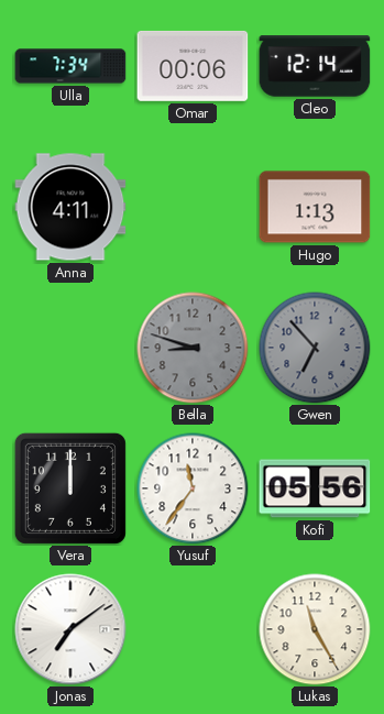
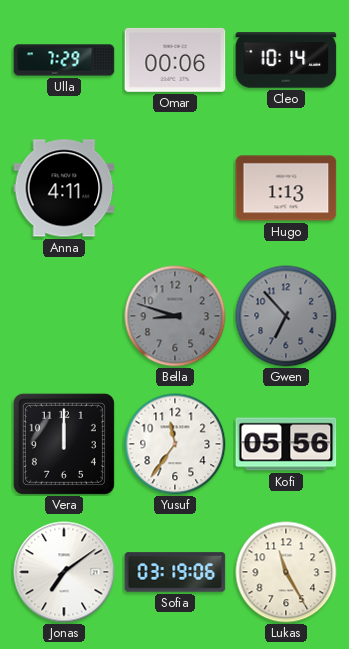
Ulla: 7:34 -> 7:29
Cleo: 12:14 -> 10:14
Sofia: none -> 03:19
